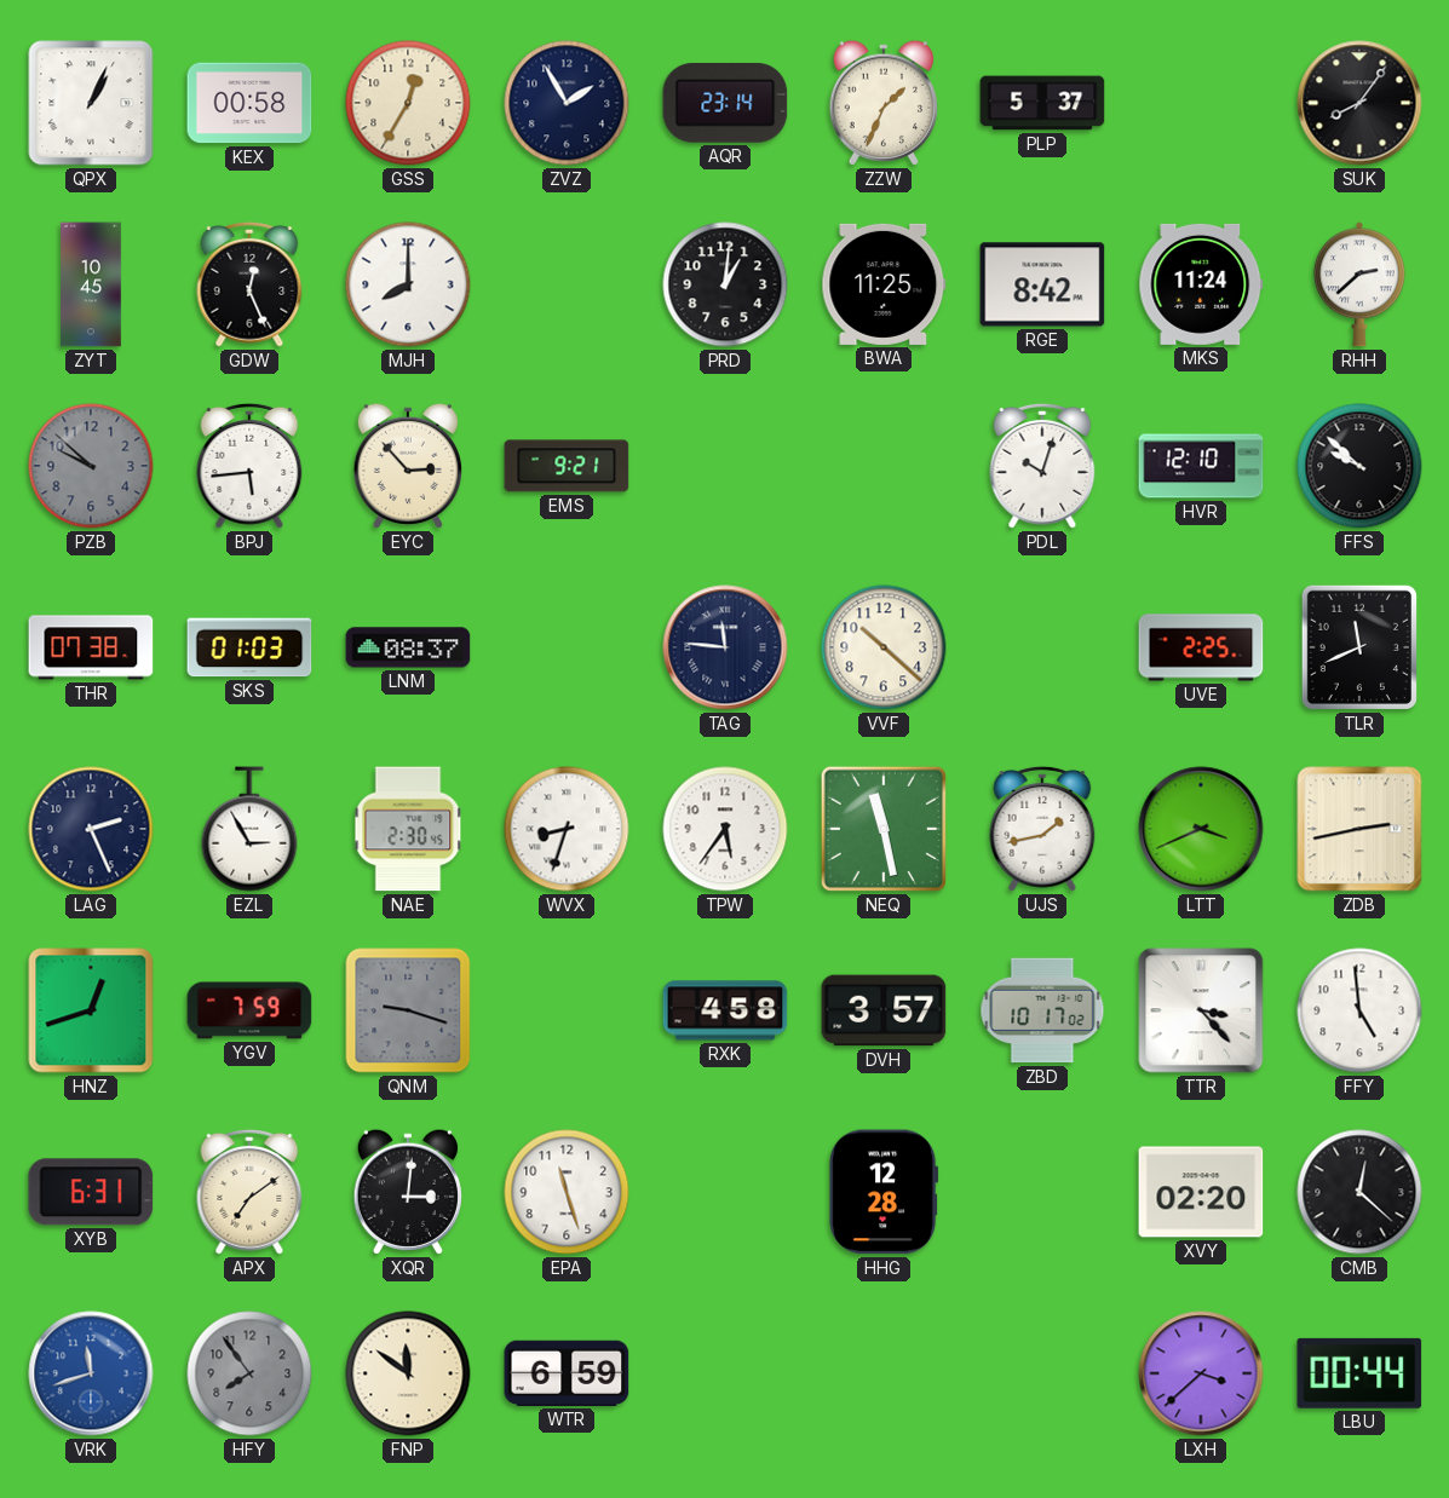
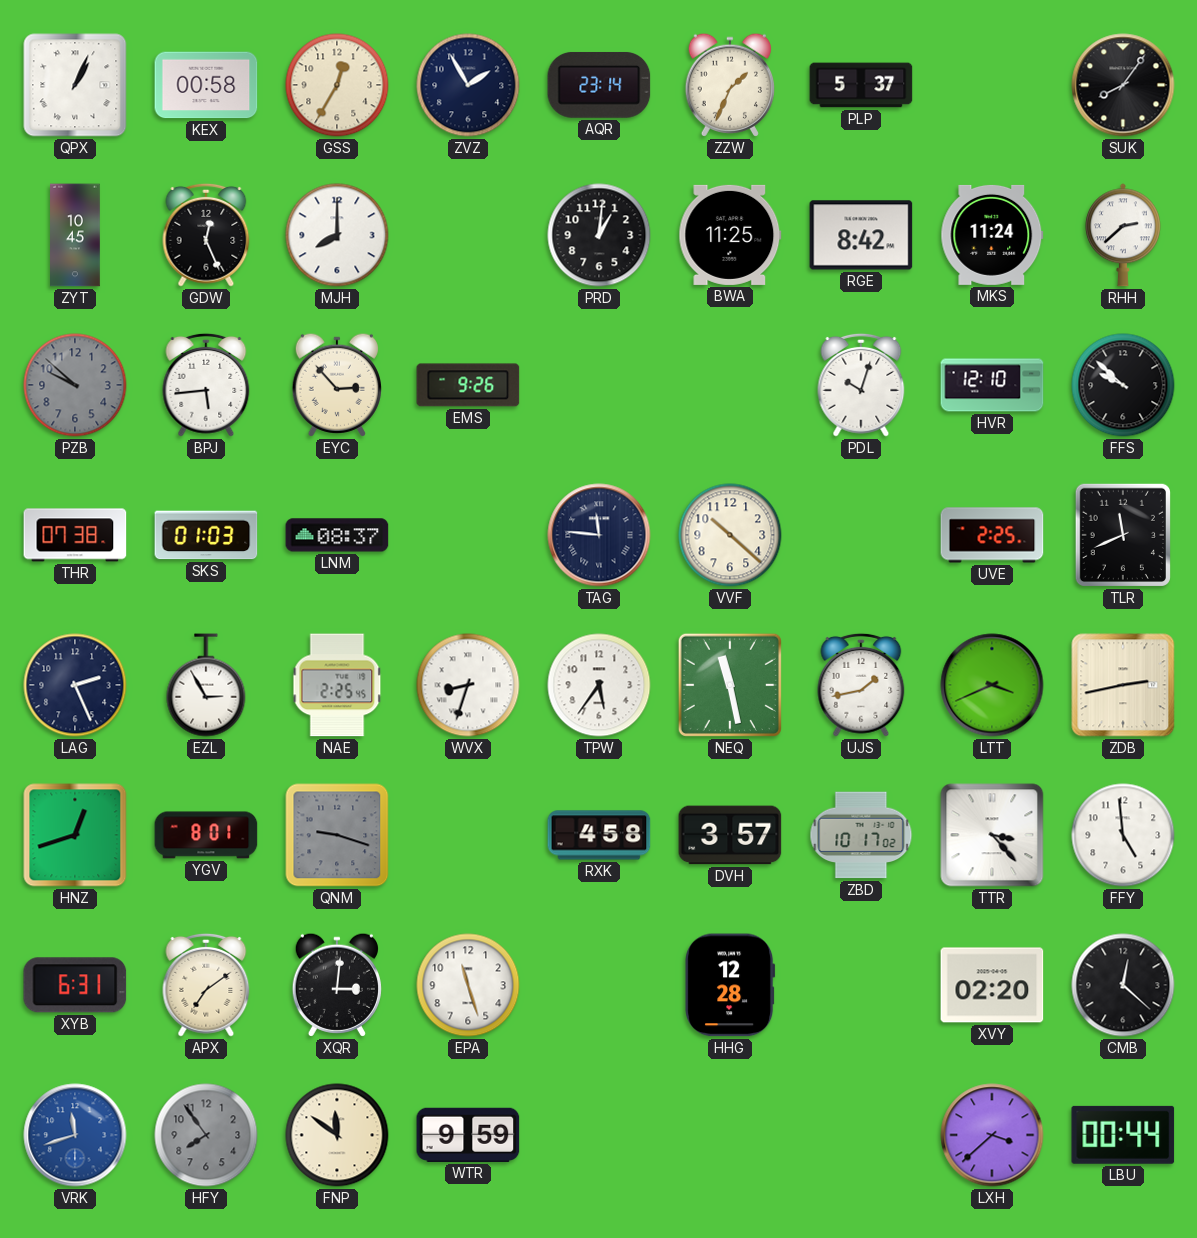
EMS: 9:21 -> 9:26
NAE: 2:30 -> 2:25
YGV: 7:59 -> 8:01
WTR: 6:59 -> 9:59
